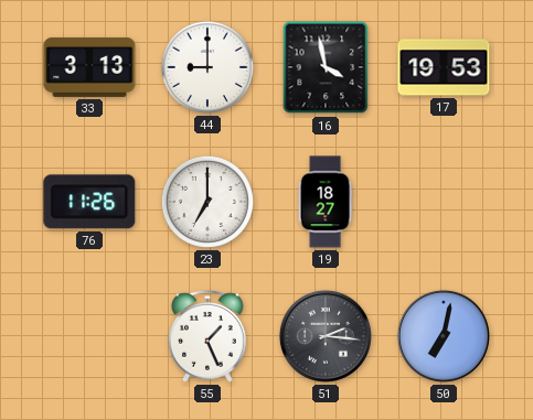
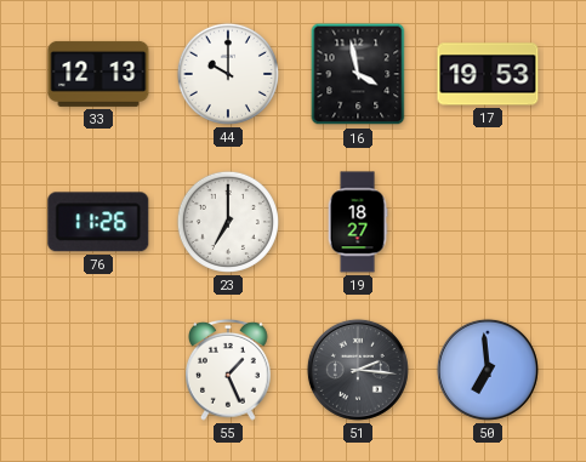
33: 3:13 -> 12:13
44: 9:00 -> 10:00
50: 7:02 -> 6:59
